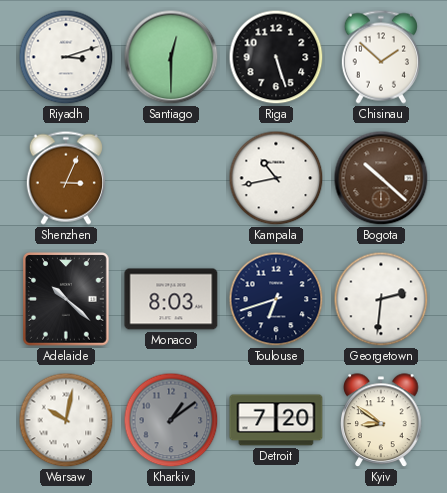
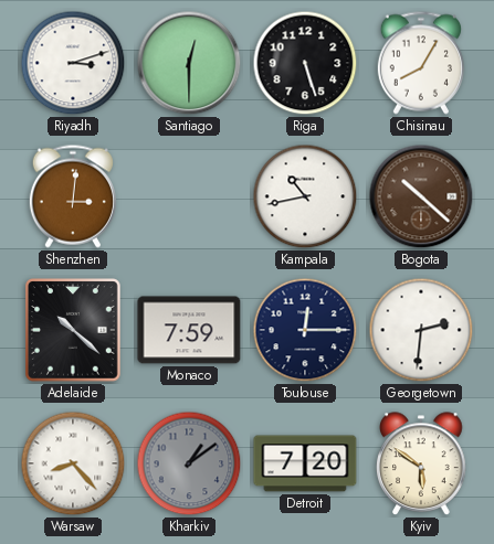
Chisinau: 1:52 -> 8:05
Shenzhen: 3:04 -> 3:01
Monaco: 8:03 -> 7:59
Toulouse: 6:42 -> 12:15
Warsaw: 10:02 -> 8:23
Kyiv: 8:51 -> 5:51
